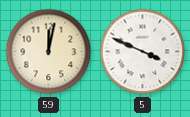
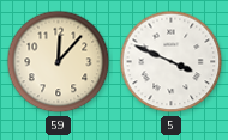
59: 12:02 -> 12:07
